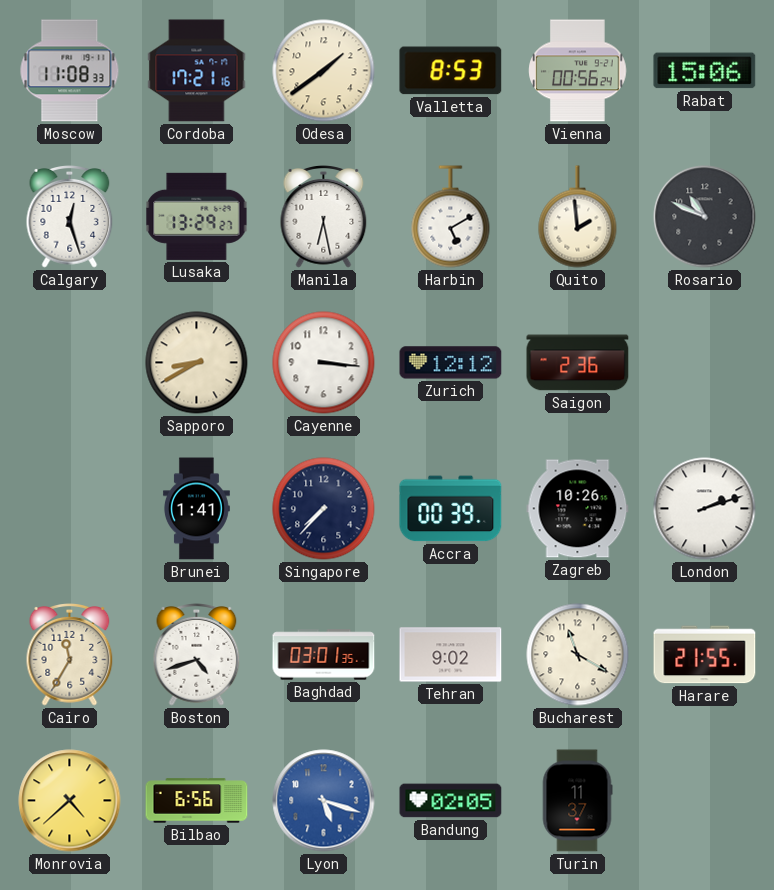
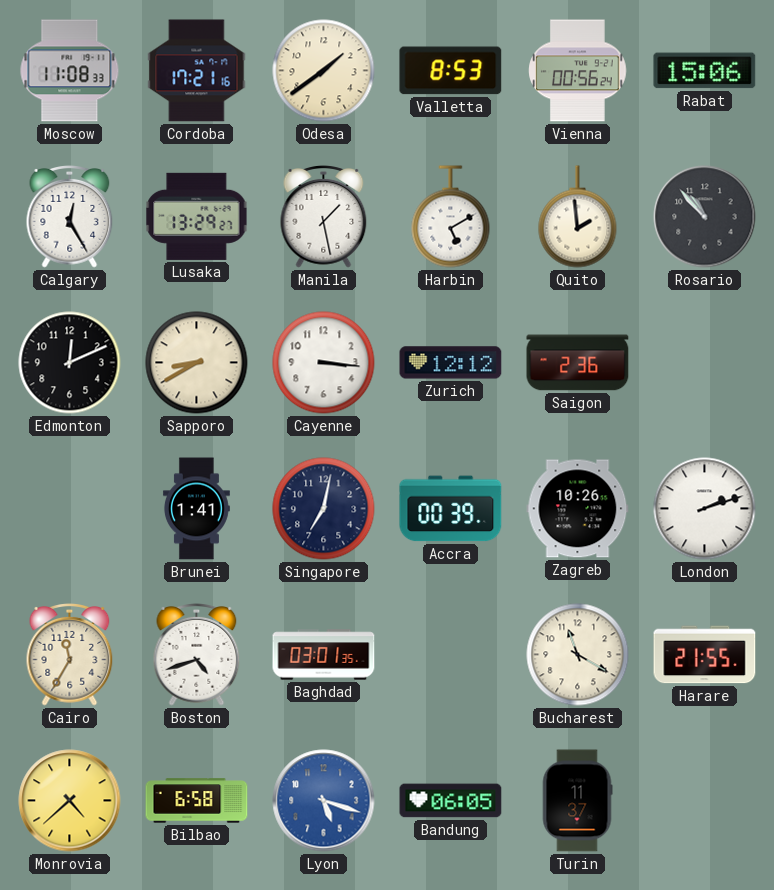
Calgary: 12:27 -> 12:25
Manila: 6:28 -> 1:28
Rosario: 10:49 -> 10:53
Edmonton: none -> 12:11
Singapore: 7:37 -> 7:02
Tehran: 9:02 -> none
Bilbao: 6:56 -> 6:58
Bandung: 02:05 -> 06:05
